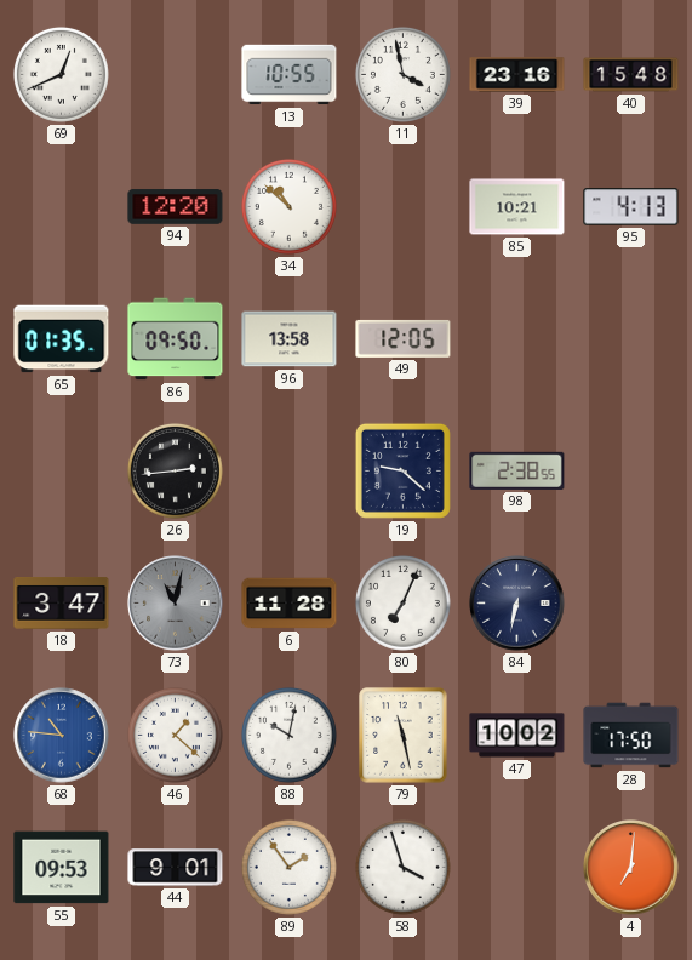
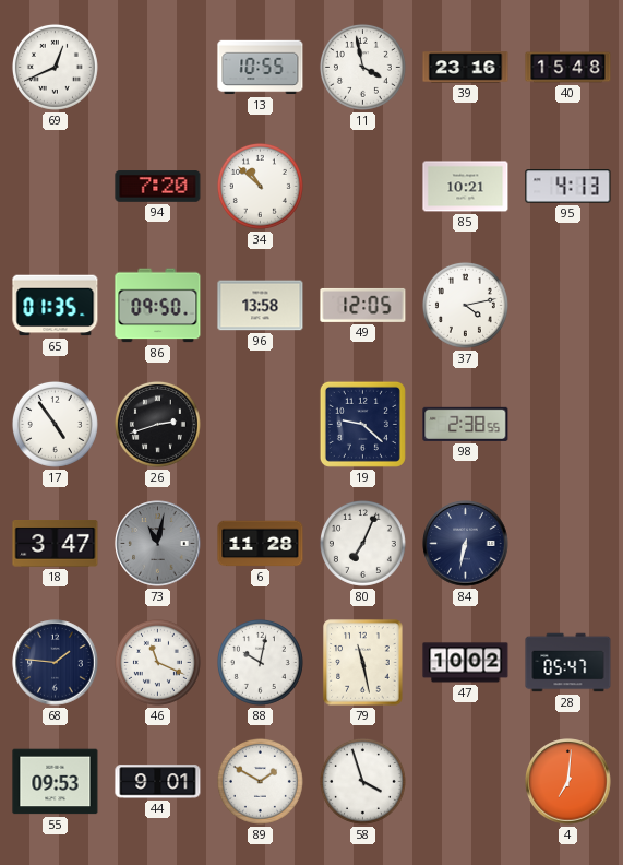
94: 12:20 -> 7:20
37: none -> 4:13
17: none -> 4:54
26: 2:44 -> 2:42
68: 10:46 -> 1:46
68 dial: blue -> navy
46: 1:22 -> 11:19
28: 17:50 -> 05:47
89: 1:54 -> 1:50
